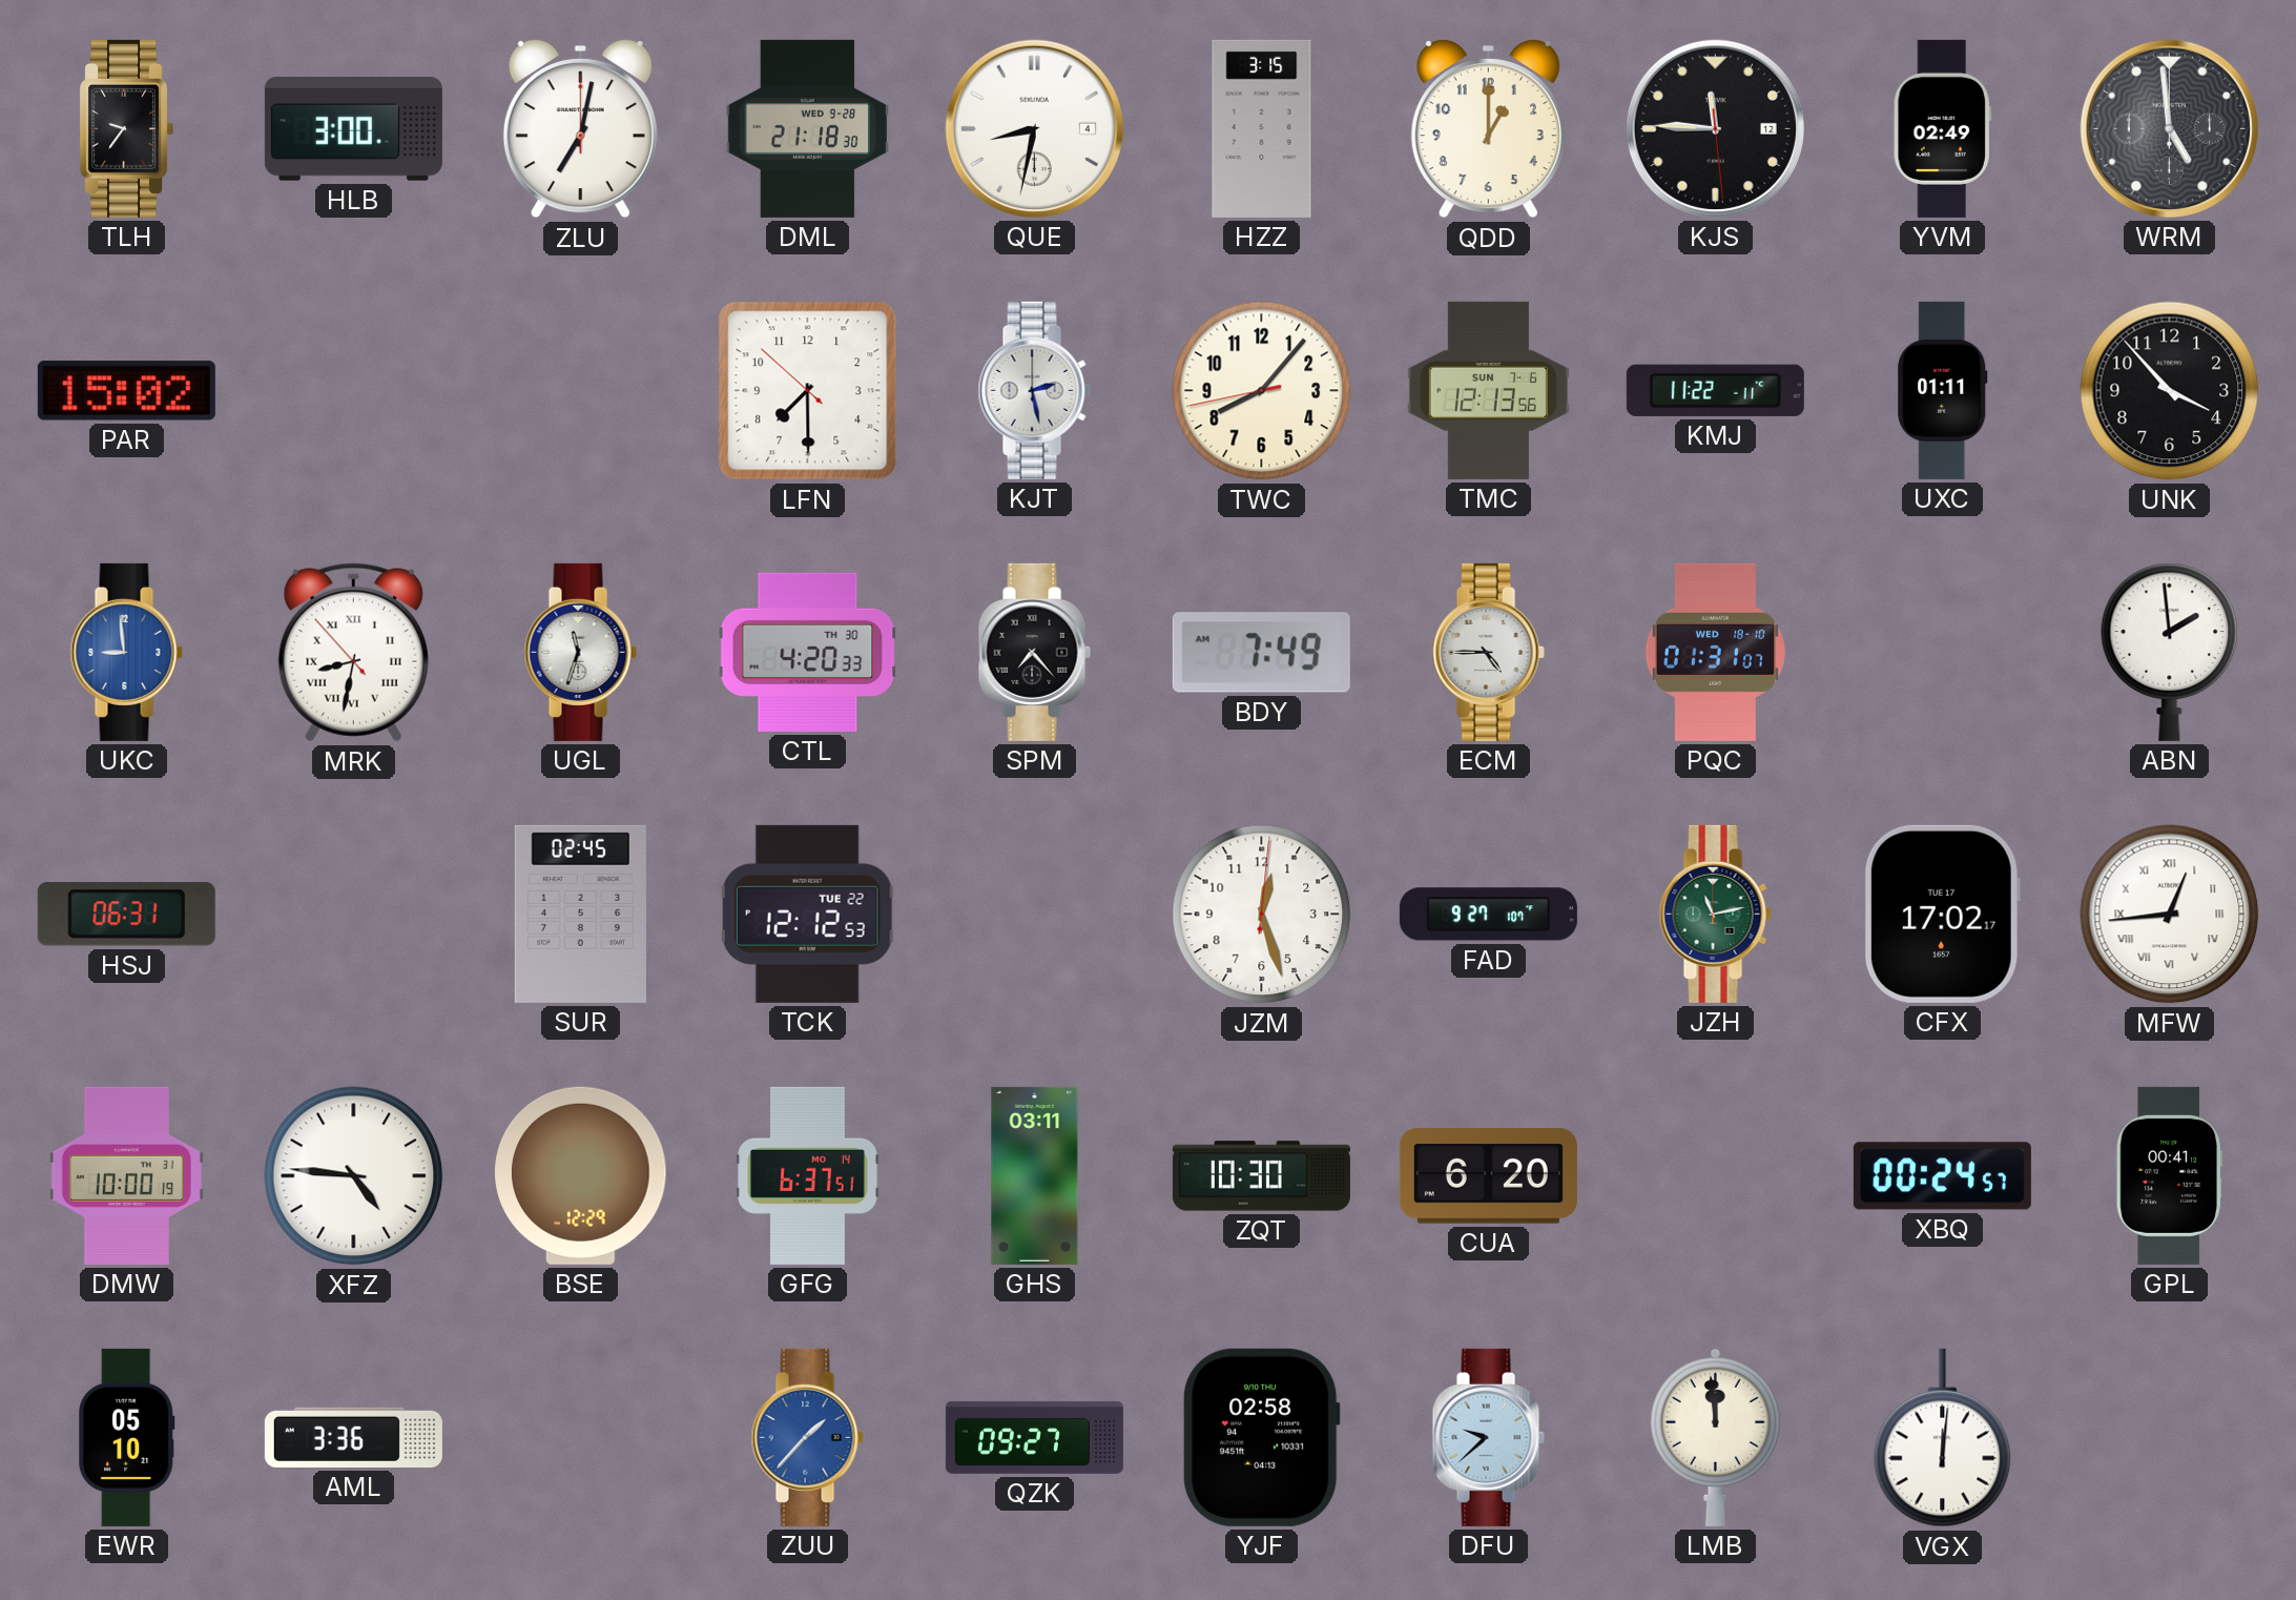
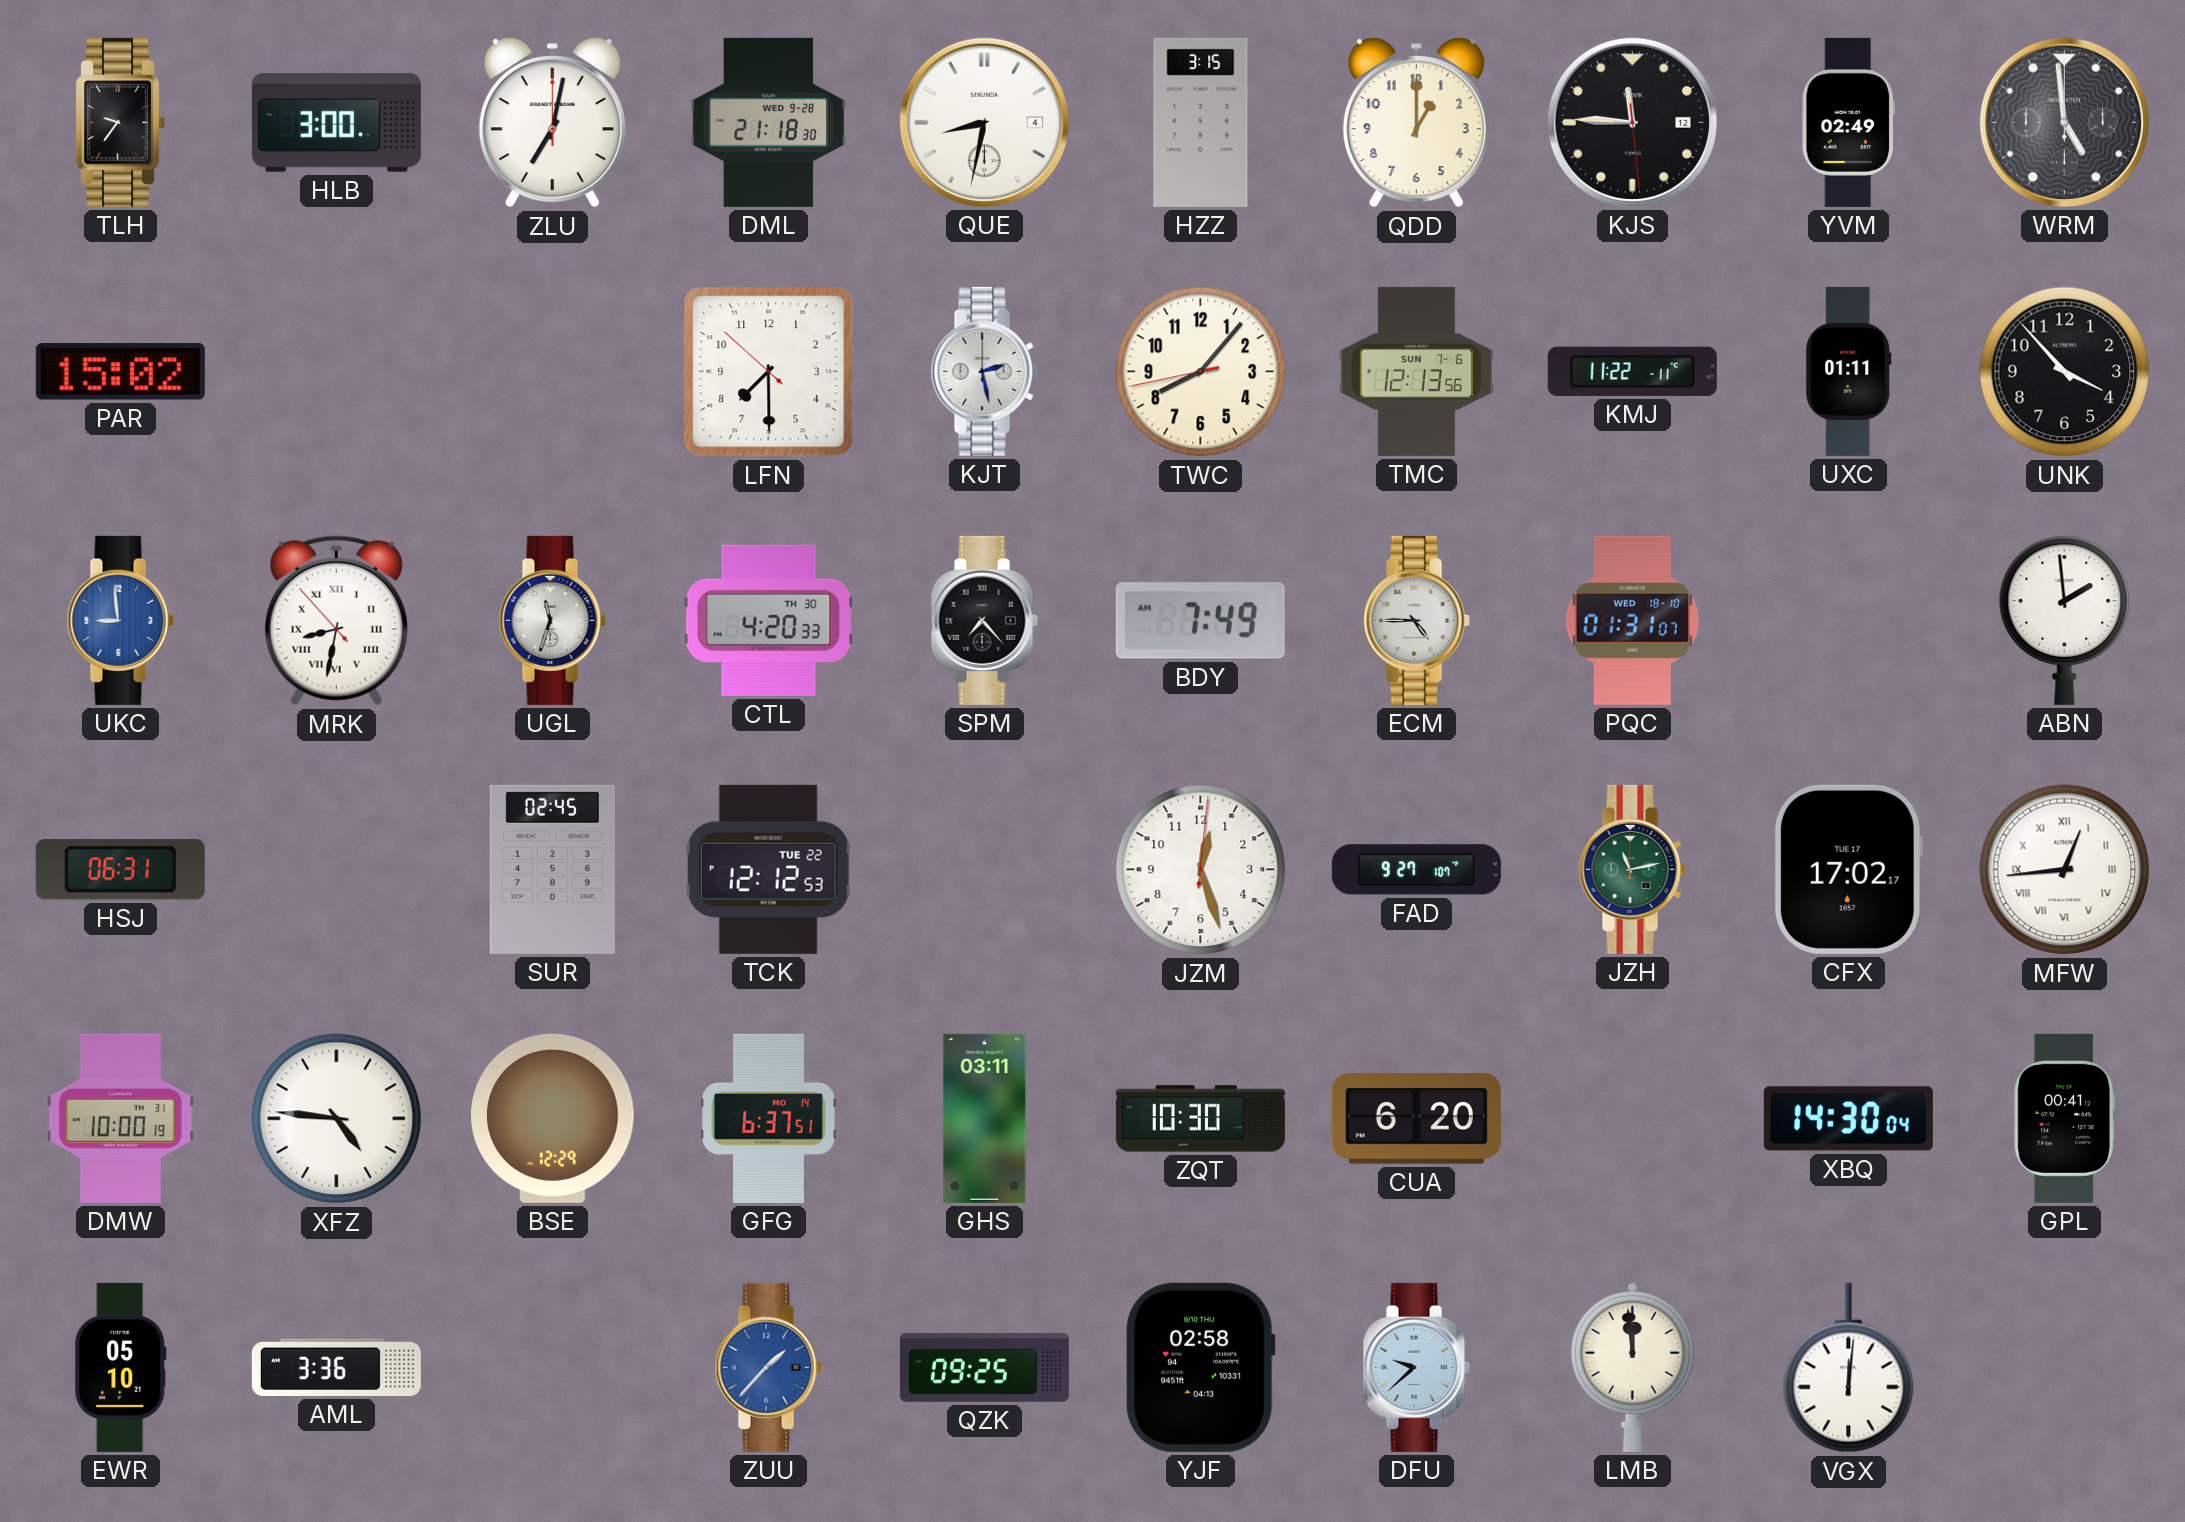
XBQ: 00:24 -> 14:30
QZK: 09:27 -> 09:25
